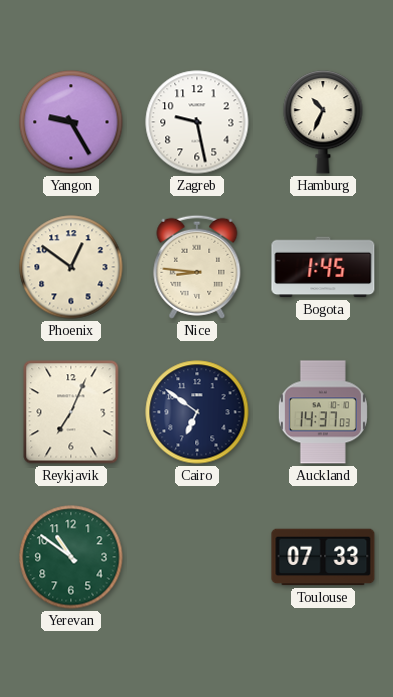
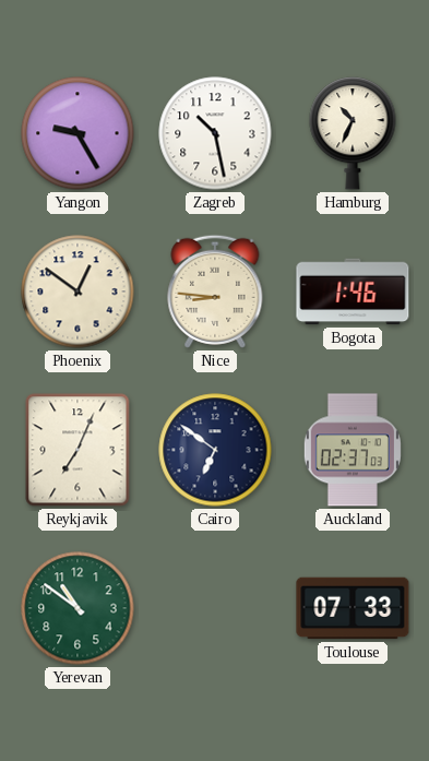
Zagreb: 9:28 -> 10:28
Bogota: 1:45 -> 1:46
Auckland: 14:37 -> 02:37
